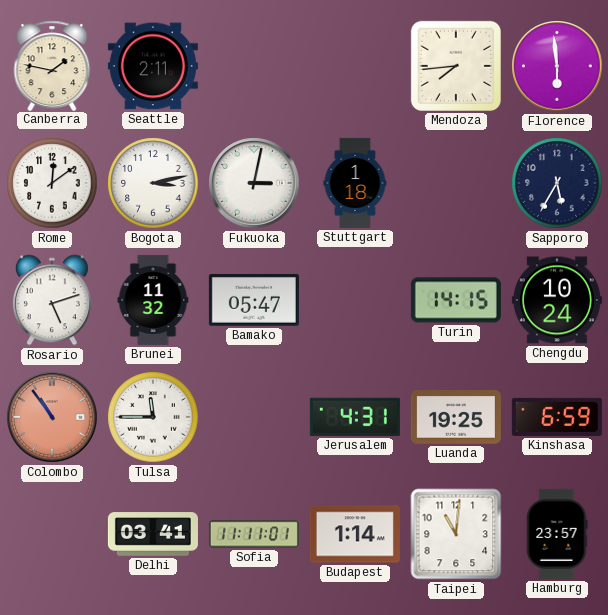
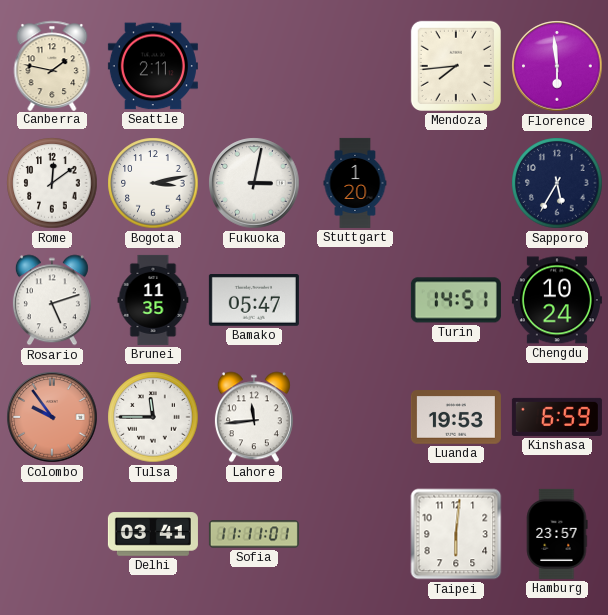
Stuttgart: 1:18 -> 1:20
Brunei: 11:32 -> 11:35
Turin: 14:15 -> 14:51
Colombo: 10:54 -> 9:54
Lahore: none -> 11:44
Jerusalem: 4:31 -> none
Luanda: 19:25 -> 19:53
Budapest: 1:14 -> none
Taipei: 11:01 -> 6:01
